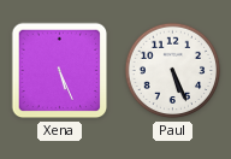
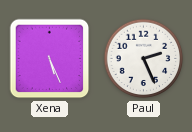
Paul: 5:26 -> 2:26
